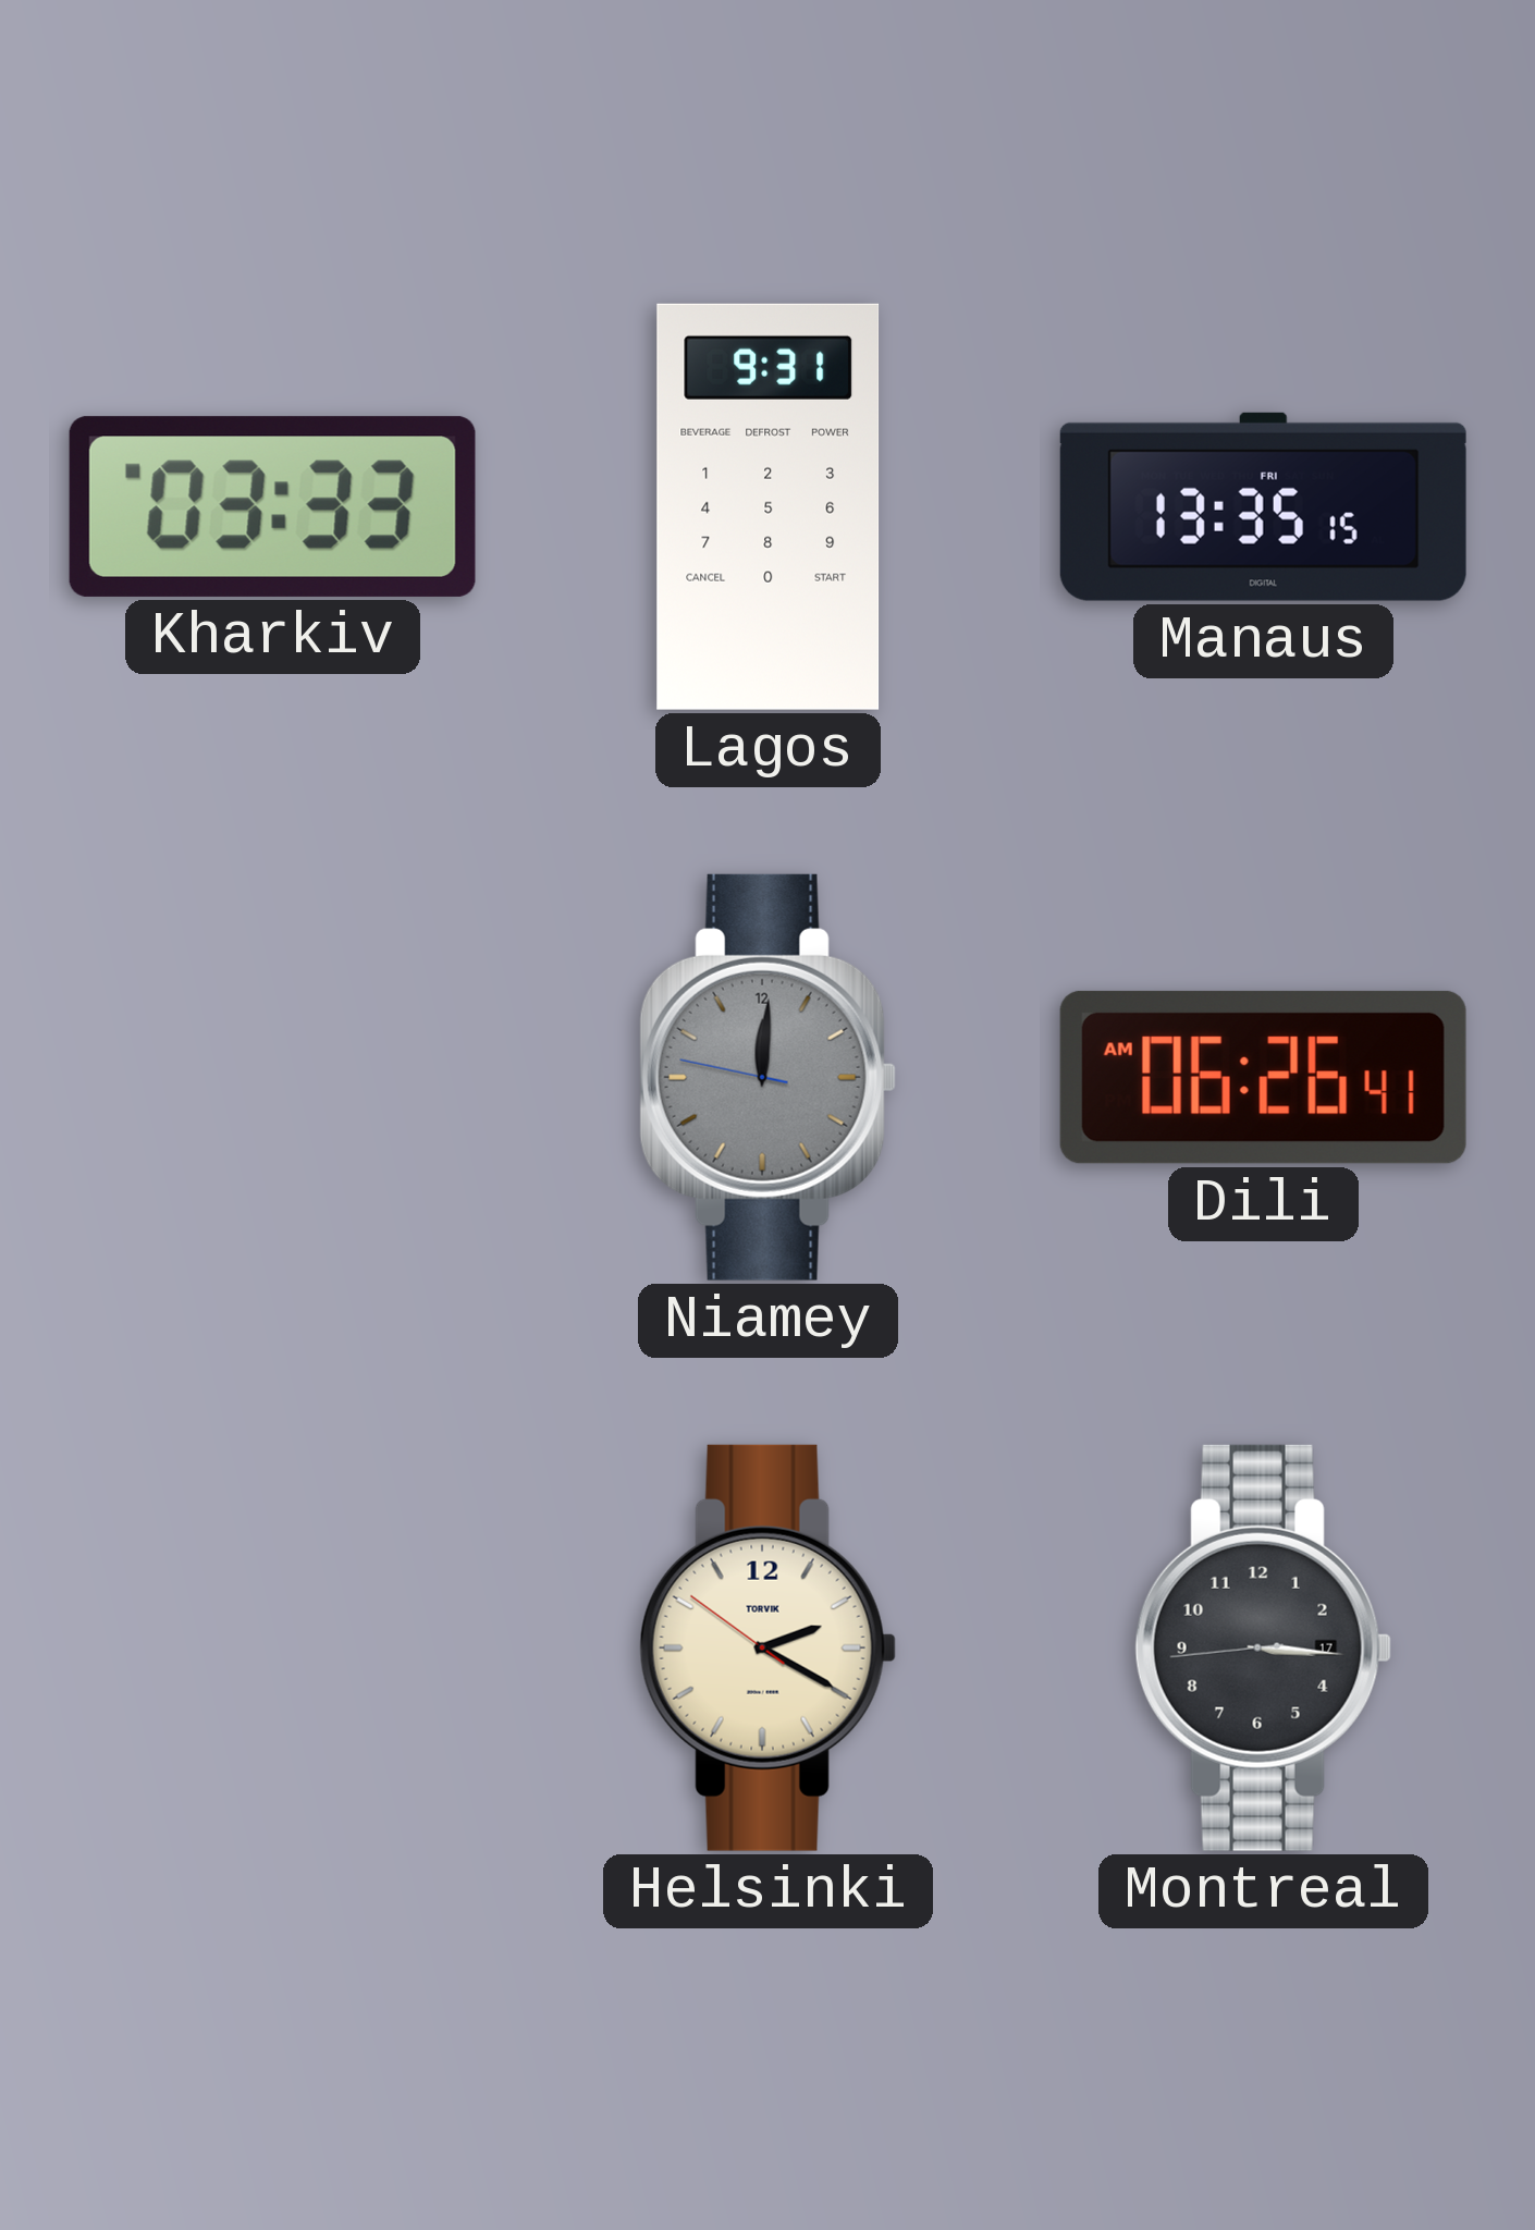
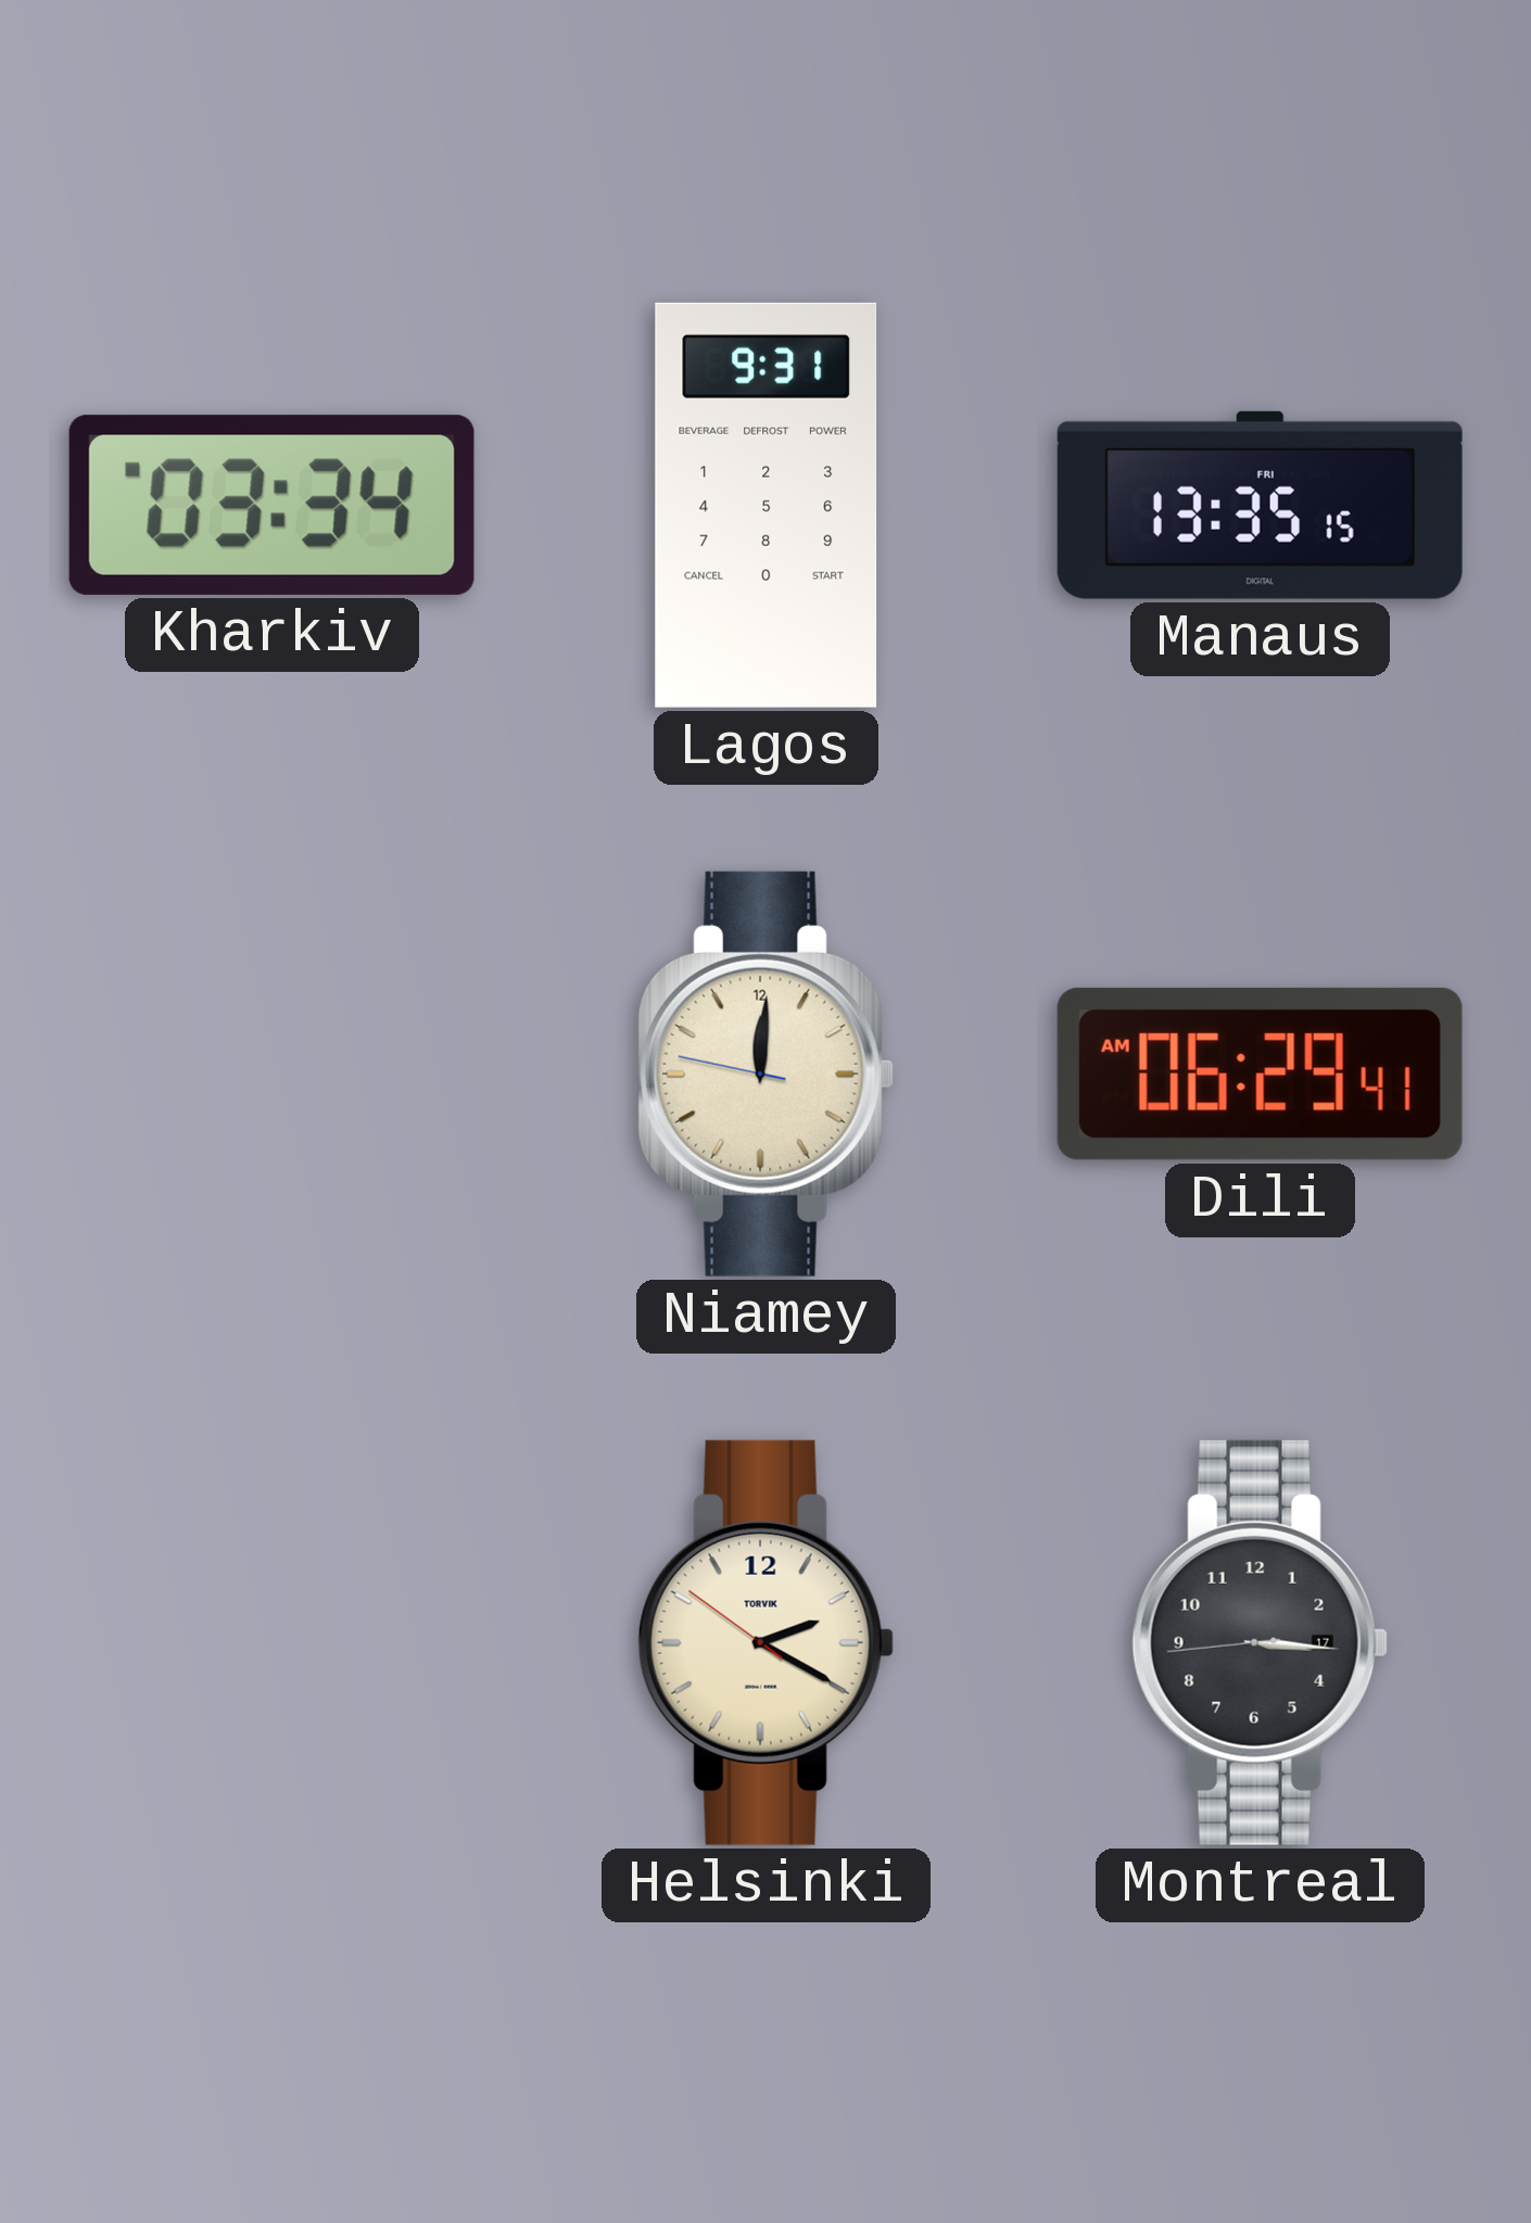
Kharkiv: 03:33 -> 03:34
Niamey dial: grey -> cream
Dili: 06:26 -> 06:29
